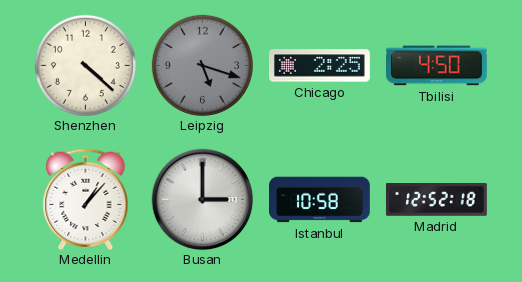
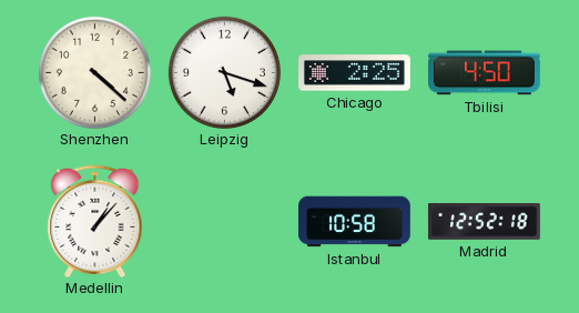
Leipzig dial: grey -> white
Busan: 3:00 -> none
